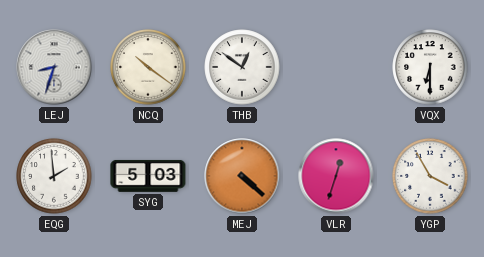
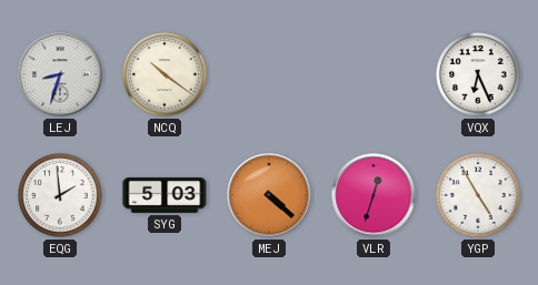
THB: 12:51 -> none
VQX: 6:30 -> 6:26
YGP: 3:55 -> 4:55
